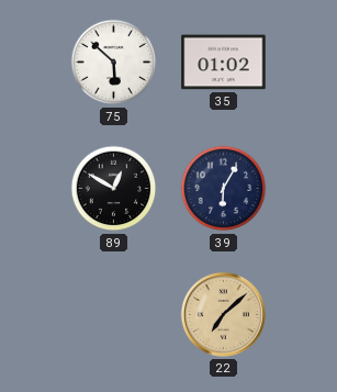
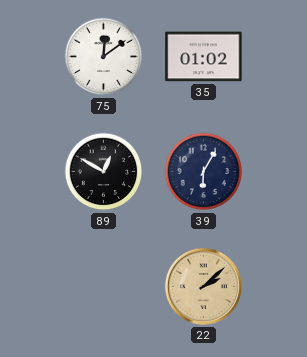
75: 5:52 -> 12:09
22: 7:08 -> 2:08
